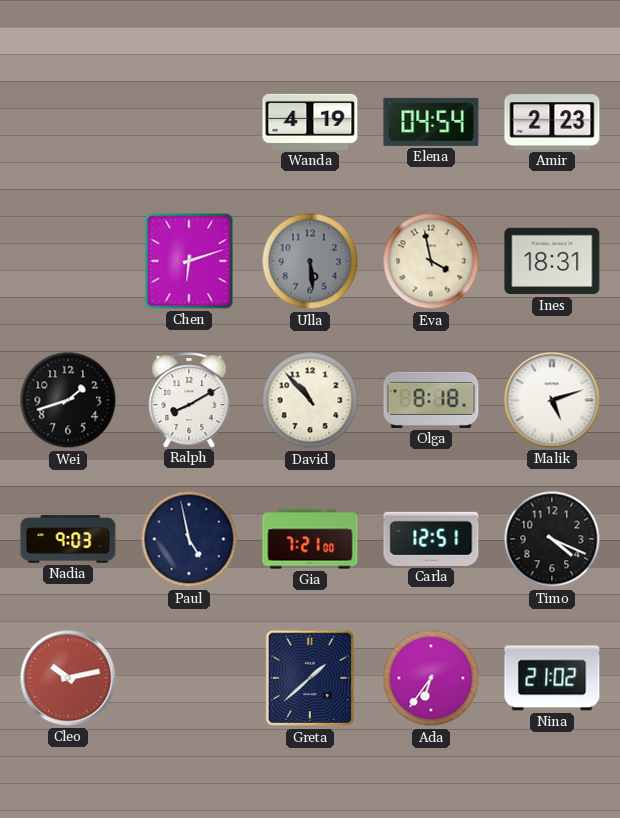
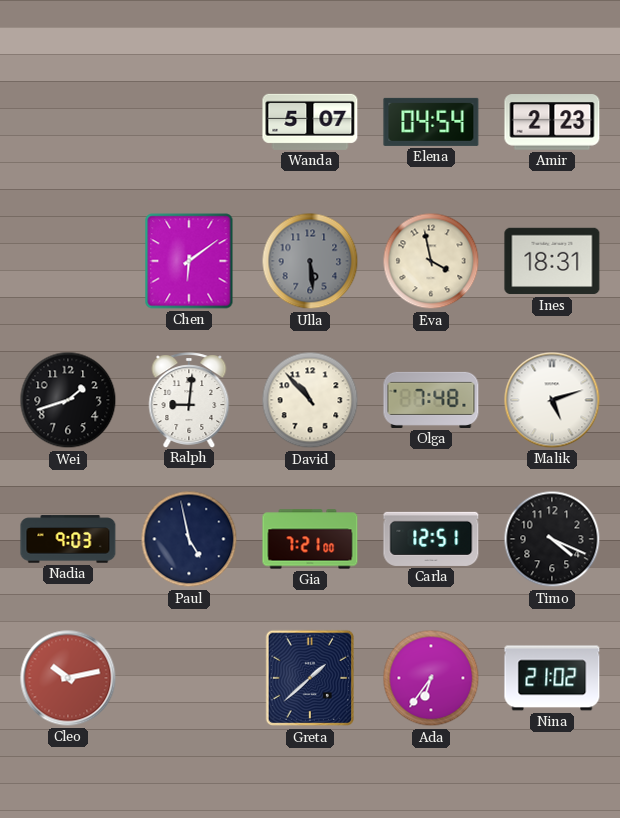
Wanda: 4:19 -> 5:07
Chen: 6:12 -> 6:09
Ralph: 8:10 -> 9:01
Olga: 8:18 -> 7:48
